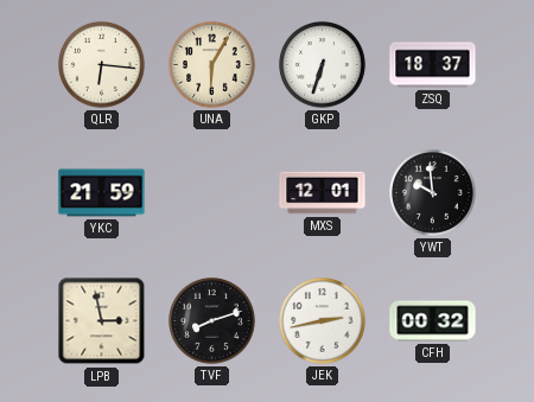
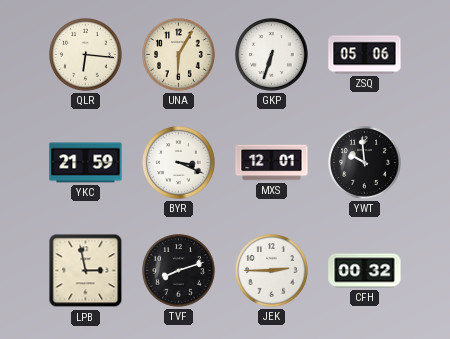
ZSQ: 18:37 -> 05:06
BYR: none -> 3:19
JEK: 2:43 -> 2:45
